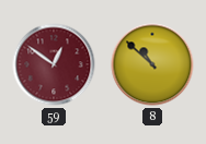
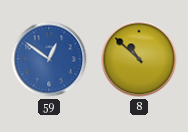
59 dial: burgundy -> blue
